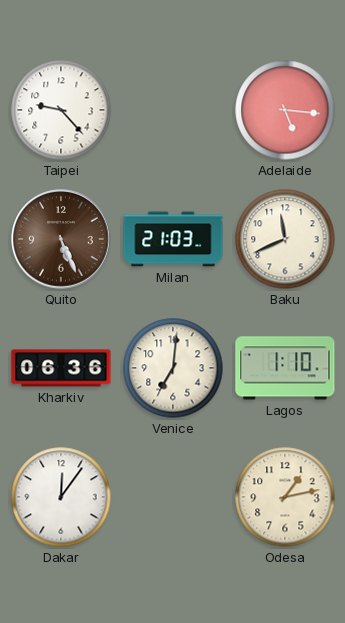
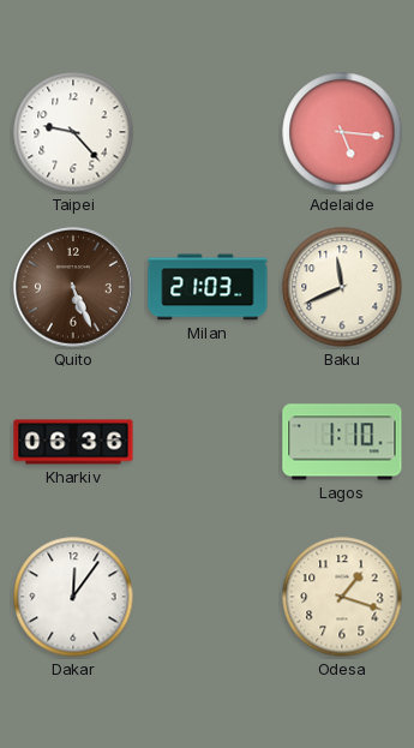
Venice: 7:01 -> none
Odesa: 1:13 -> 1:18
